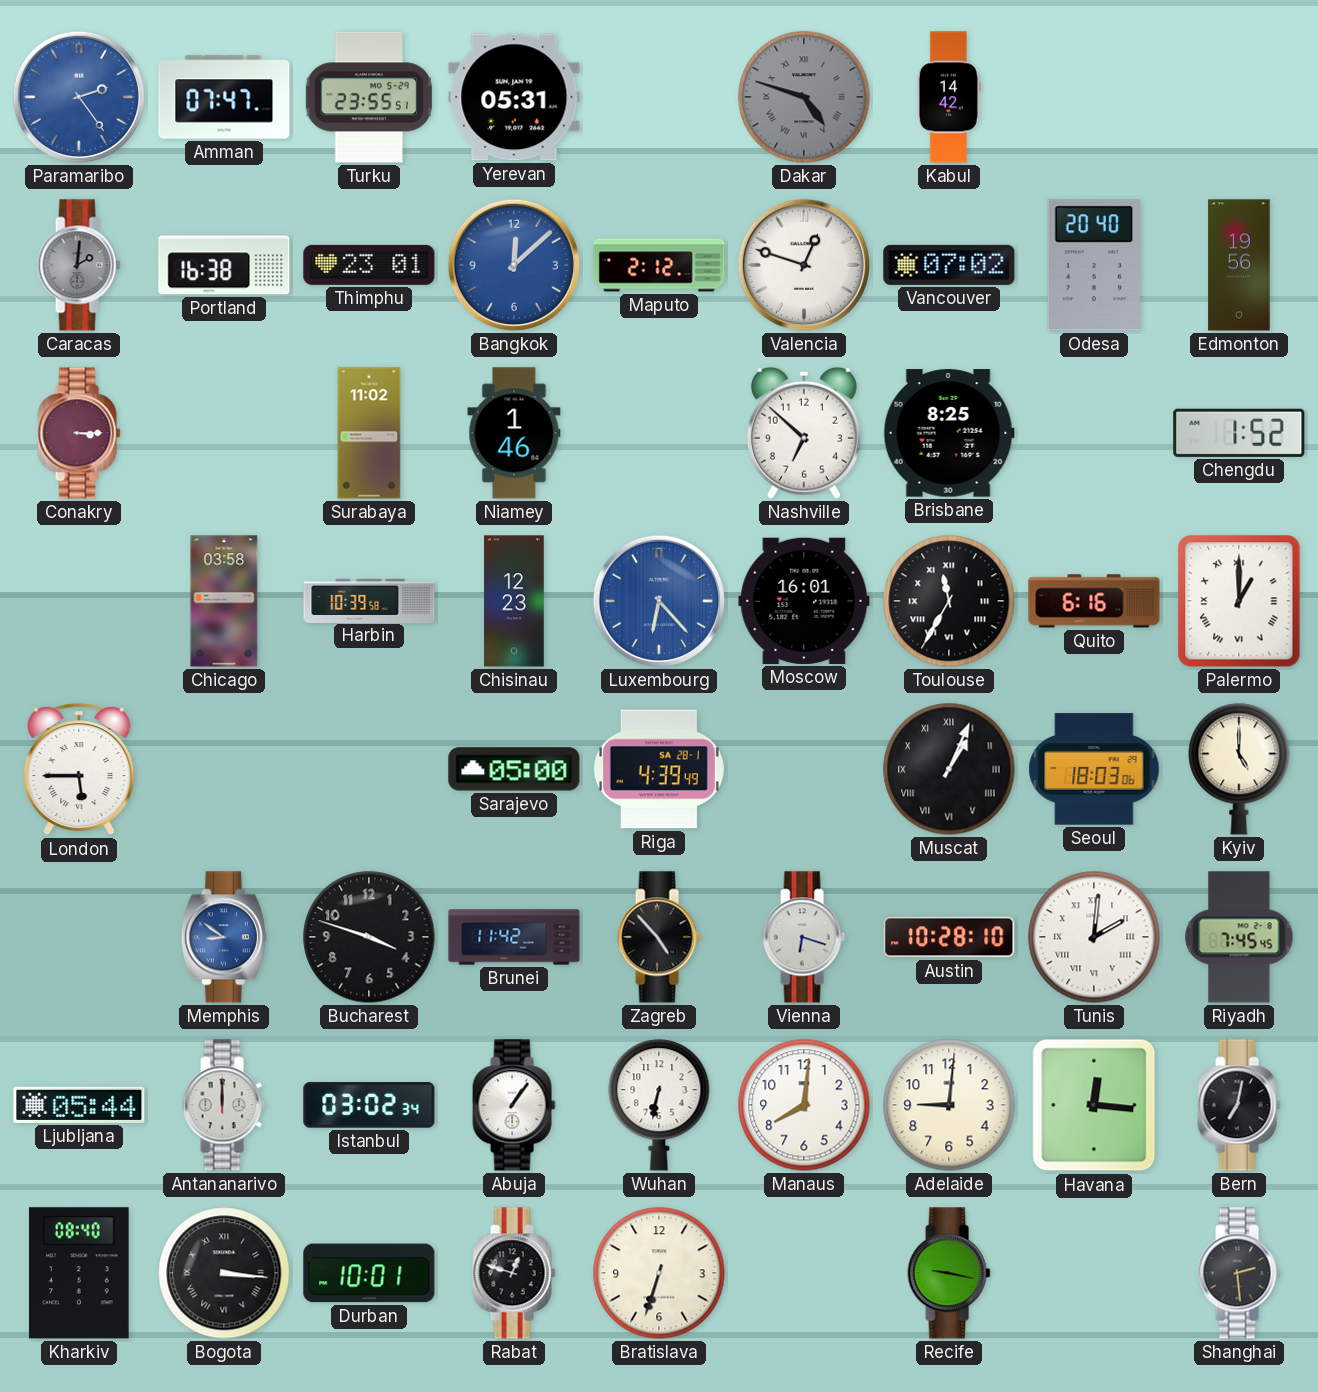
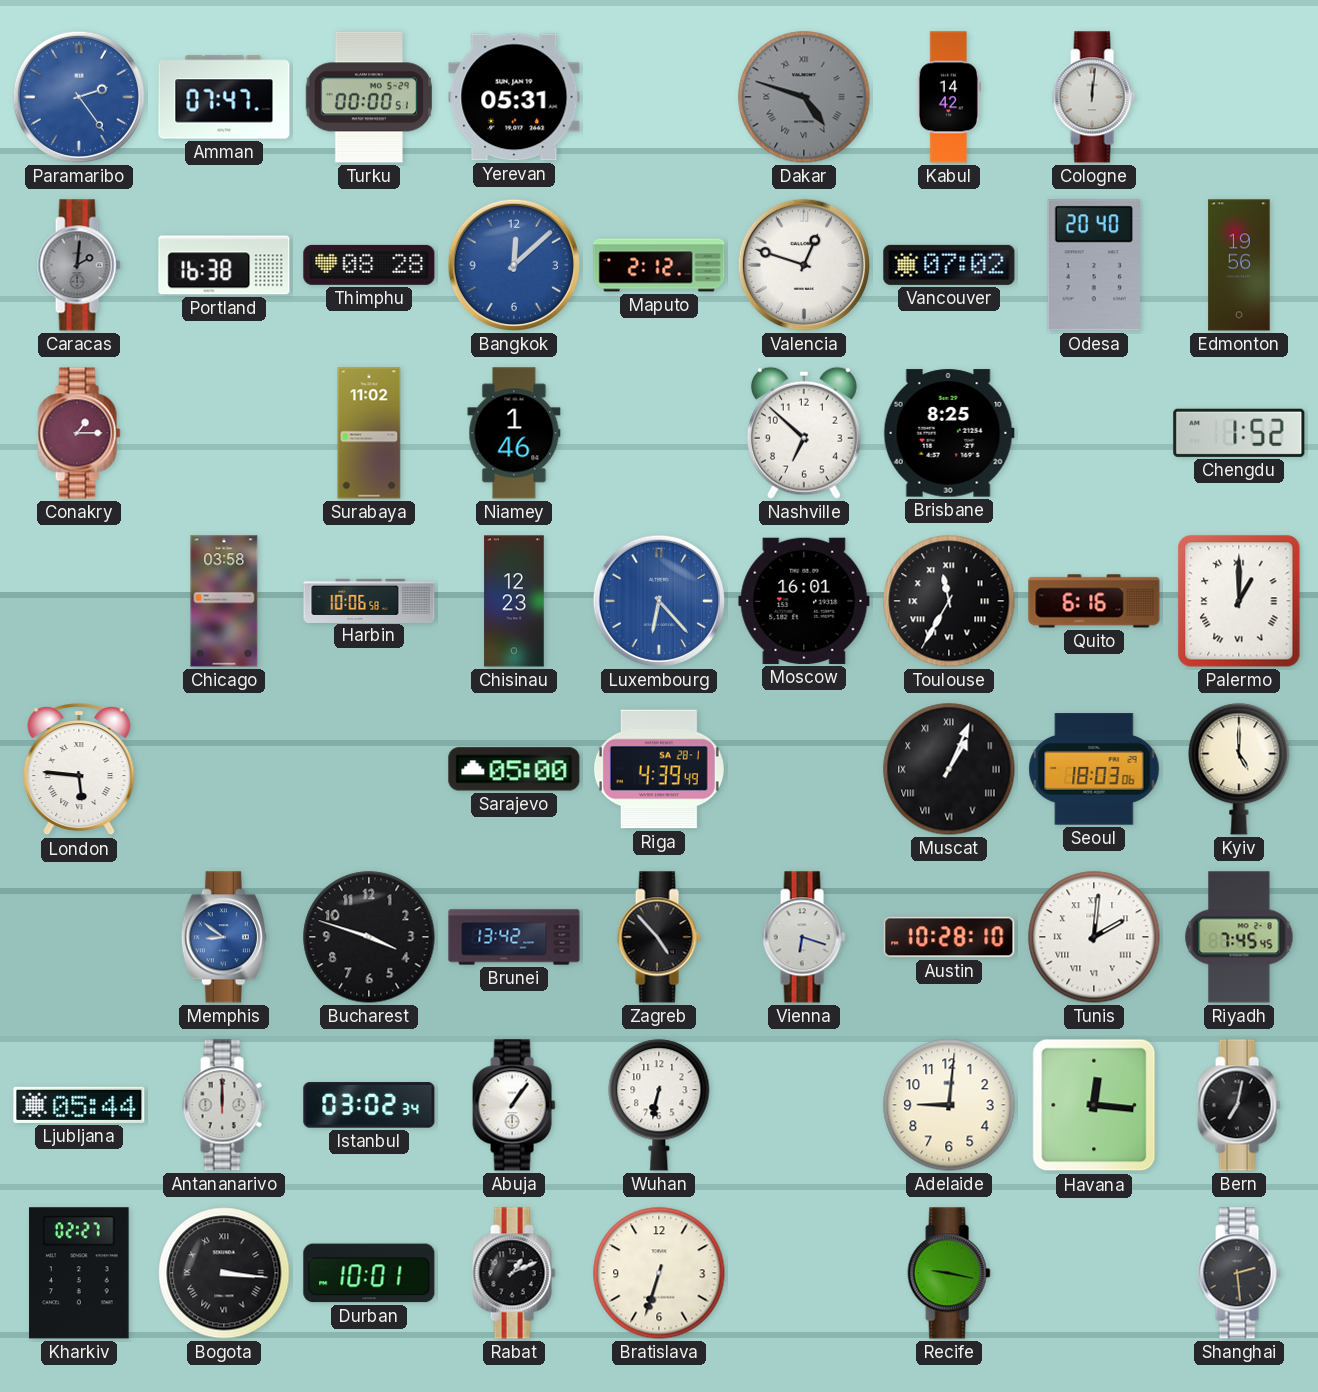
Turku: 23:55 -> 00:00
Cologne: none -> 12:01
Thimphu: 23:01 -> 08:28
Conakry: 3:15 -> 1:15
Harbin: 10:39 -> 10:06
London: 5:45 -> 5:46
Brunei: 11:42 -> 13:42
Manaus: 8:01 -> none
Kharkiv: 08:40 -> 02:27
Rabat: 12:48 -> 1:11
